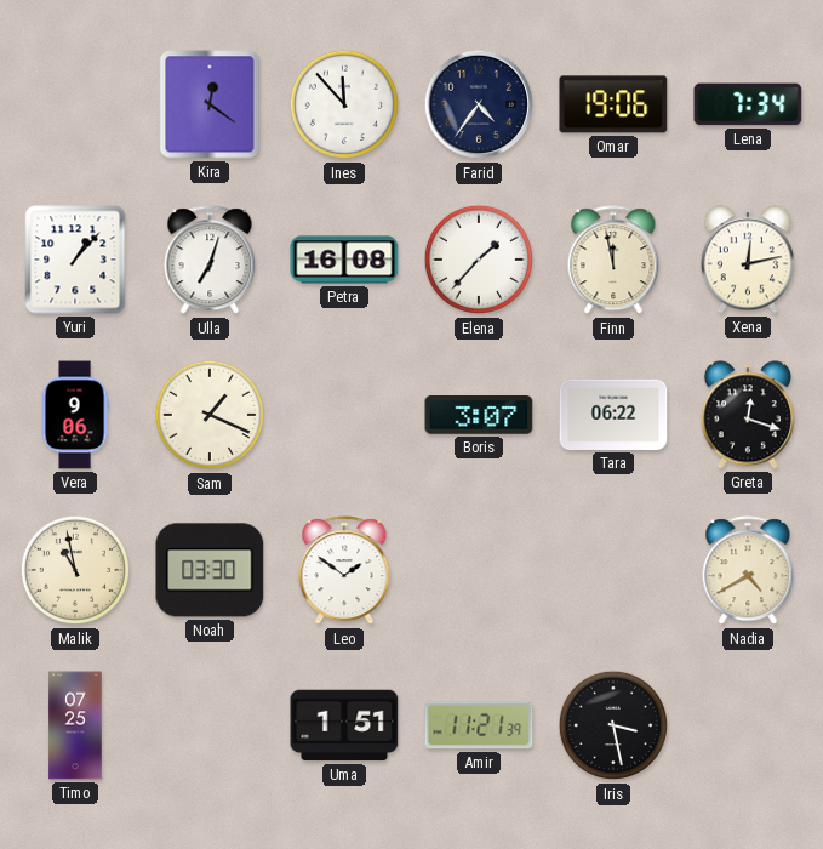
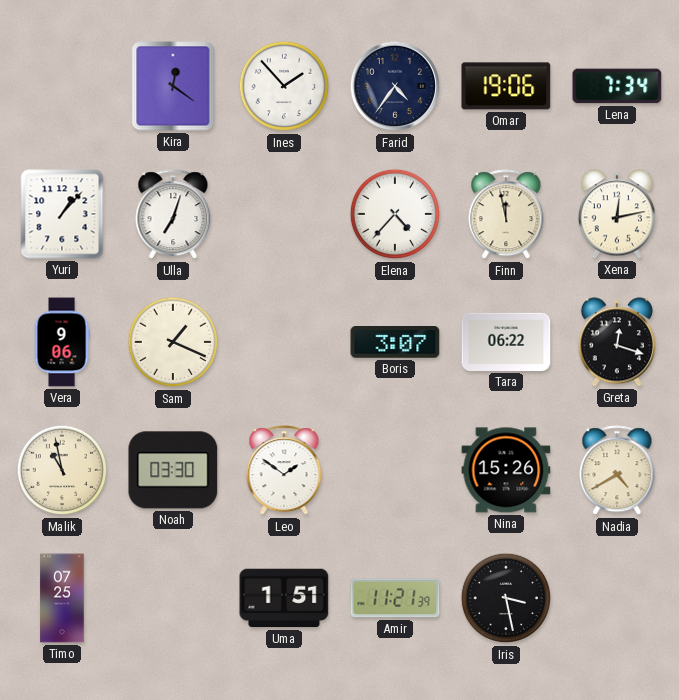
Ines: 11:53 -> 1:53
Petra: 16:08 -> none
Elena: 1:37 -> 4:37
Nina: none -> 15:26
